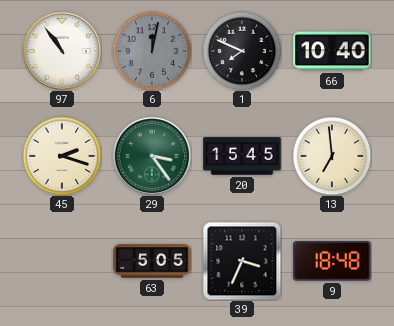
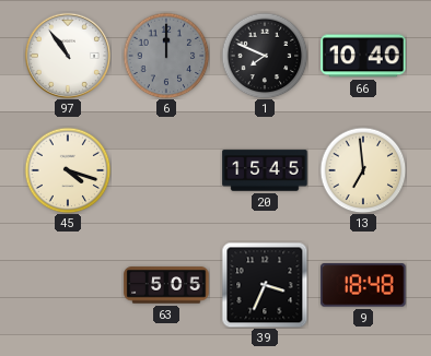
6: 12:02 -> 12:00
45: 2:18 -> 4:18
29: 3:24 -> none
